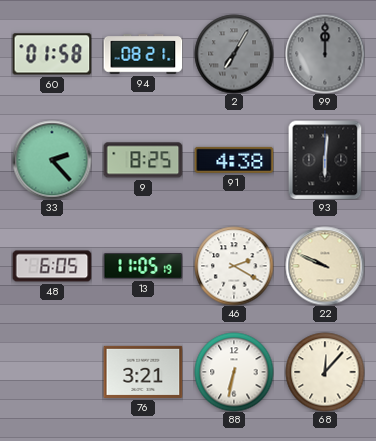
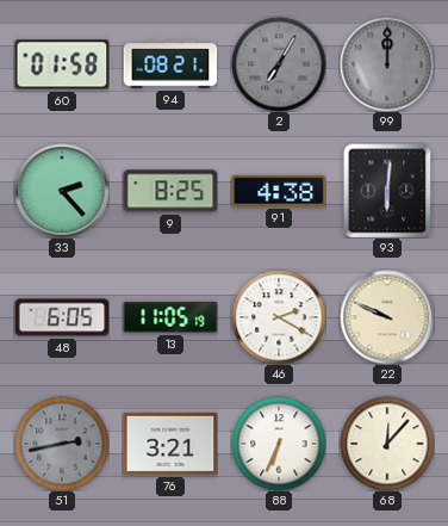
51: none -> 2:43
88: 6:32 -> 6:34
